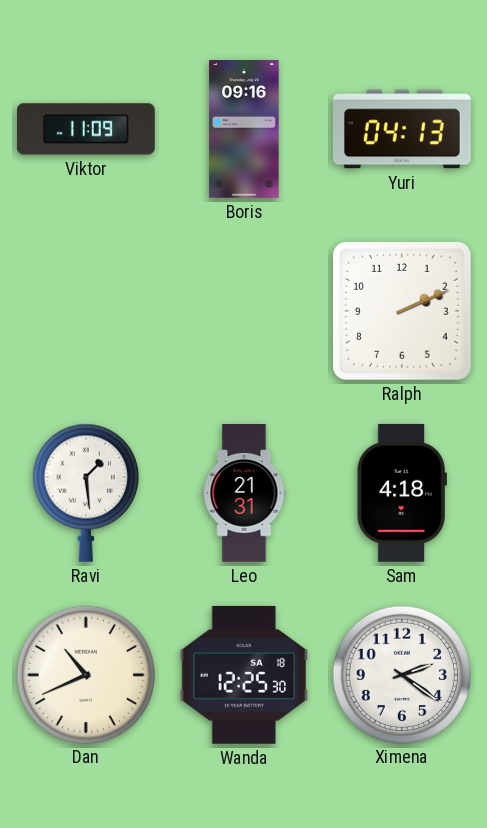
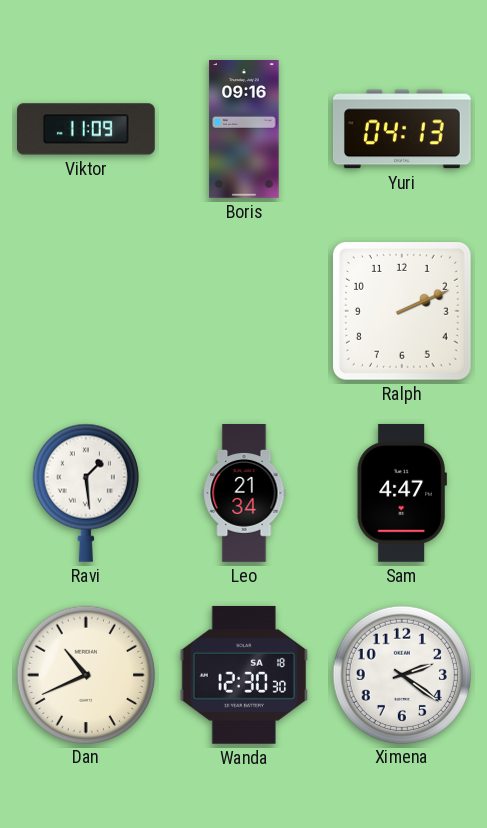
Leo: 21:31 -> 21:34
Sam: 4:18 -> 4:47
Wanda: 12:25 -> 12:30
